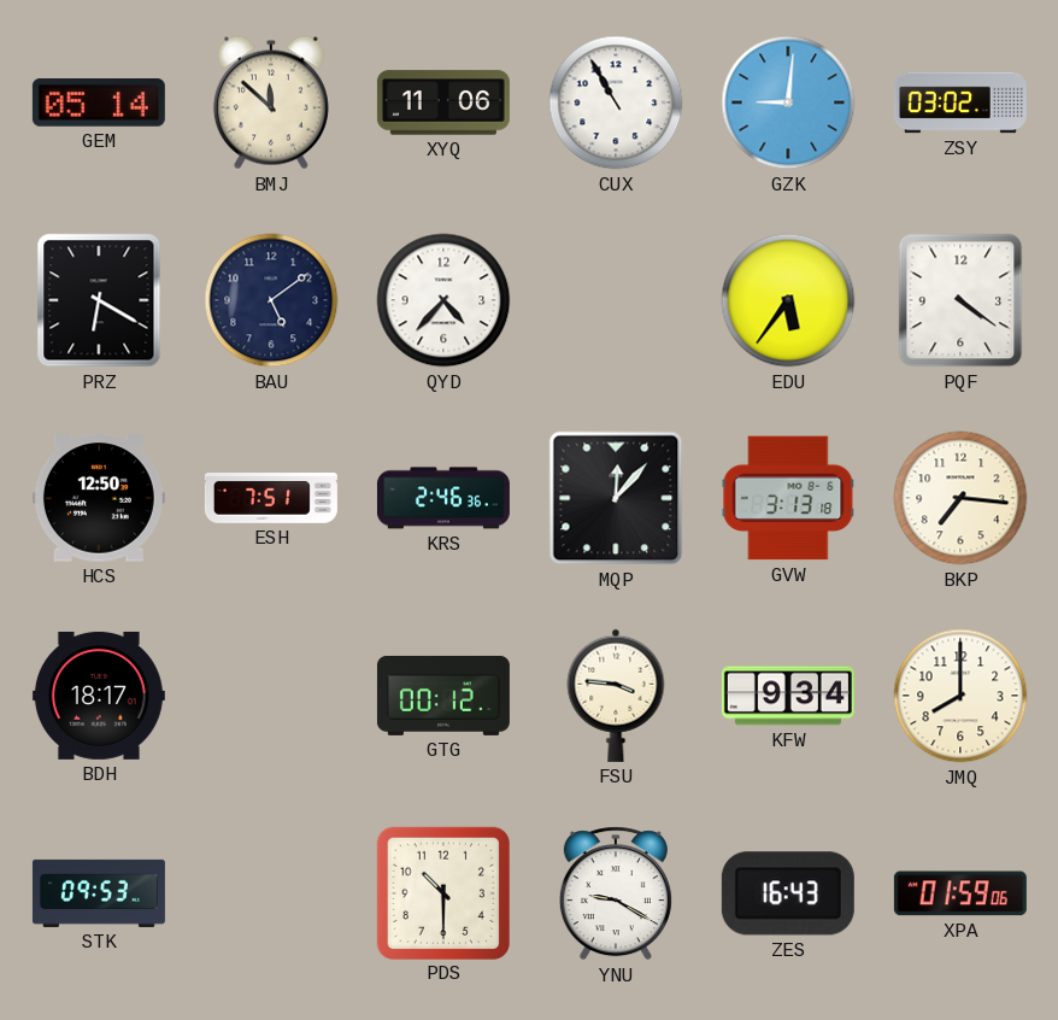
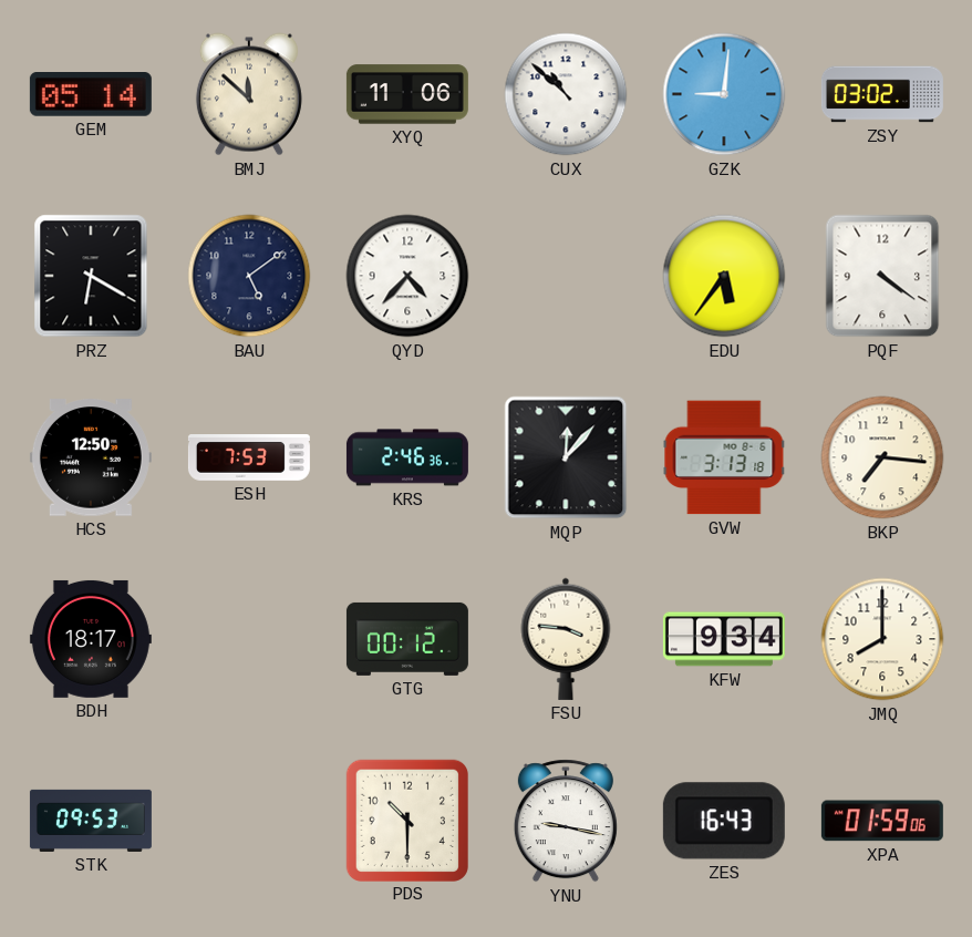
CUX: 10:55 -> 10:52
ESH: 7:51 -> 7:53
YNU: 9:20 -> 9:17
